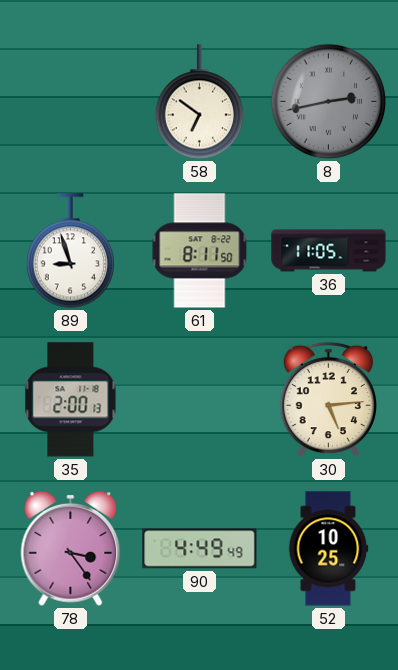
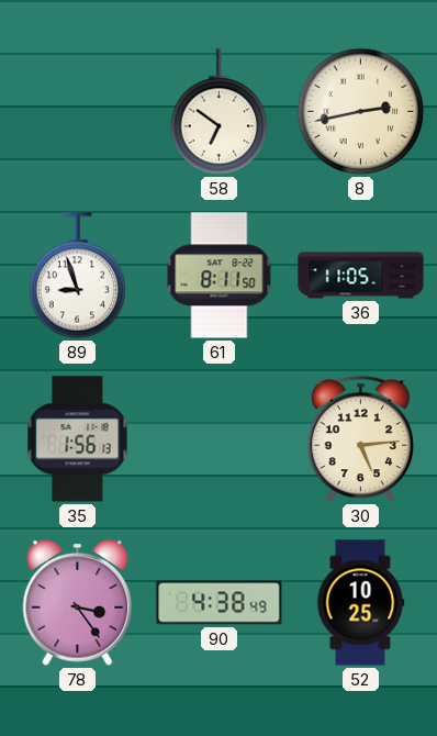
8 dial: grey -> cream
35: 2:00 -> 1:56
90: 4:49 -> 4:38
